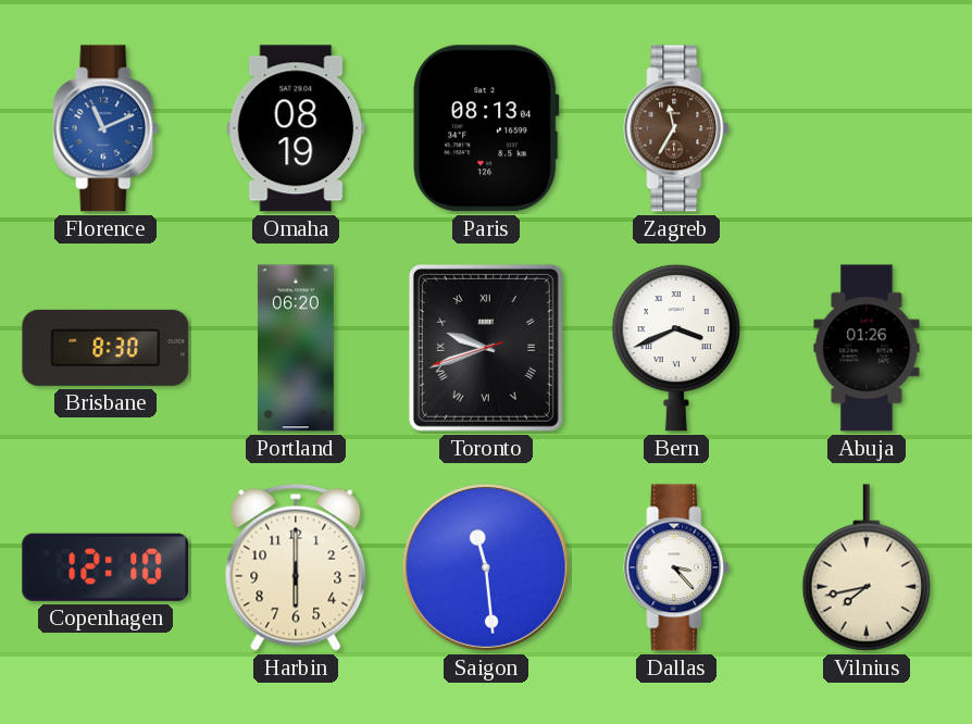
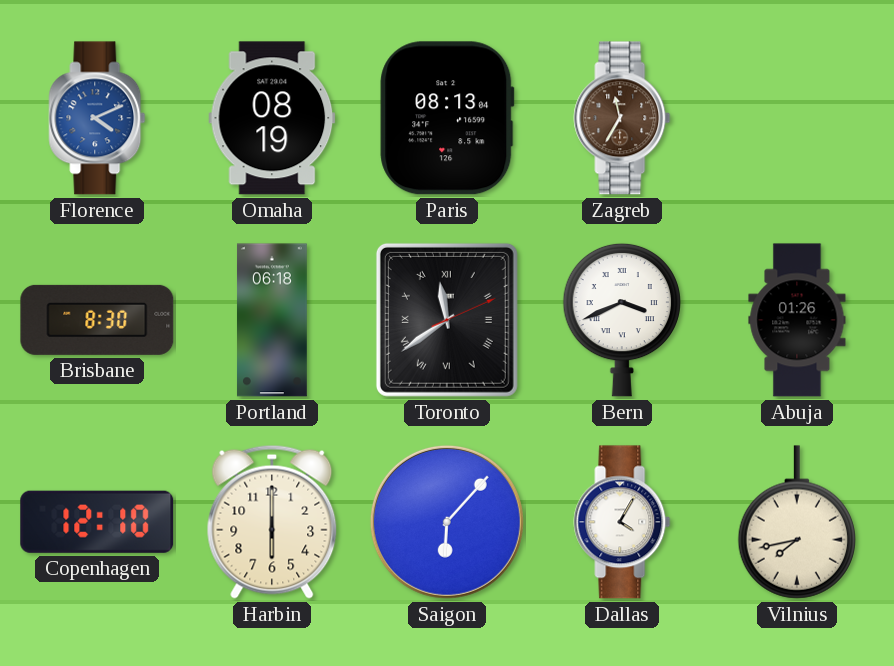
Florence: 11:11 -> 4:11
Portland: 06:20 -> 06:18
Toronto: 9:41 -> 11:39
Saigon: 11:29 -> 6:07
Dallas: 3:23 -> 4:05
